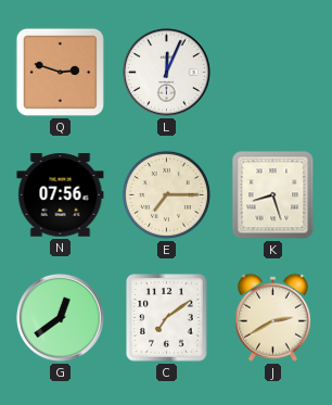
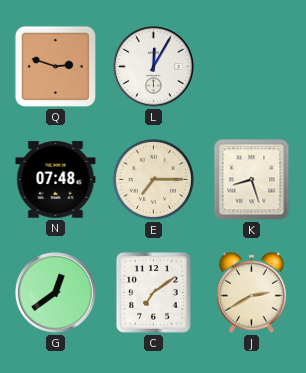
L: 12:04 -> 12:05
N: 07:56 -> 07:48
